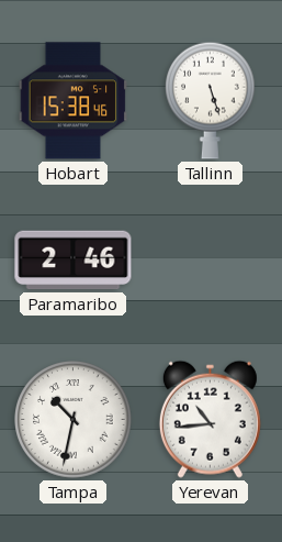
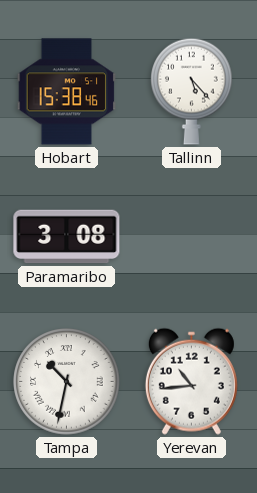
Tallinn: 5:27 -> 5:23
Paramaribo: 2:46 -> 3:08
